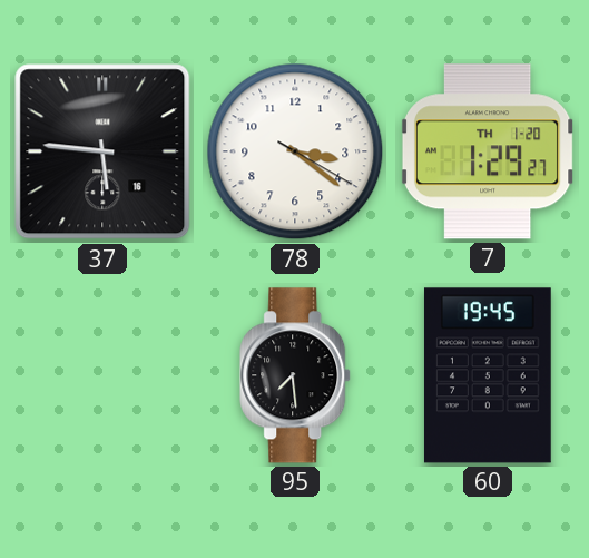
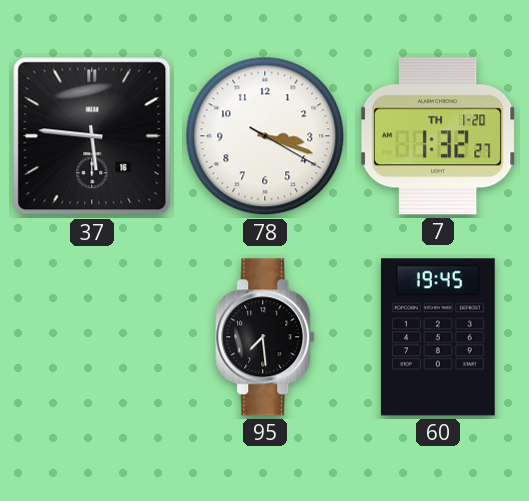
78: 3:21 -> 3:18
7: 1:29 -> 1:32
